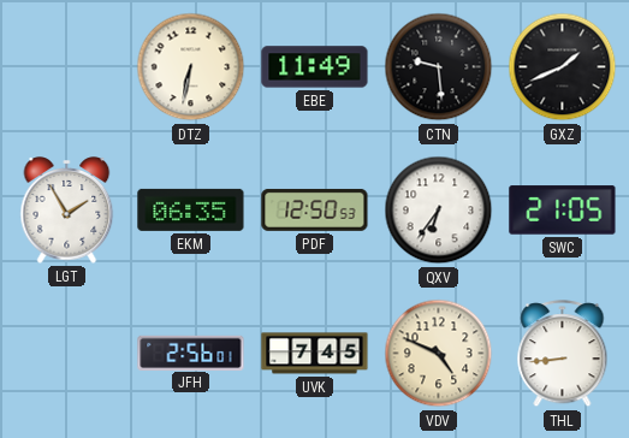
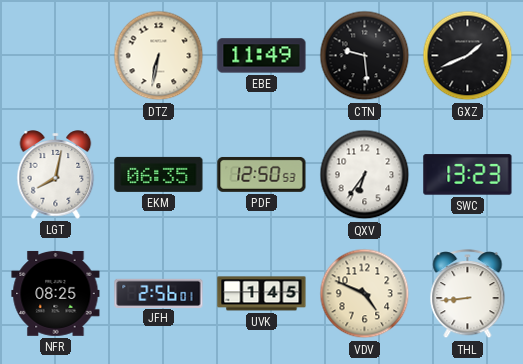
LGT: 1:55 -> 8:02
SWC: 21:05 -> 13:23
NFR: none -> 08:25
UVK: 7:45 -> 1:45
